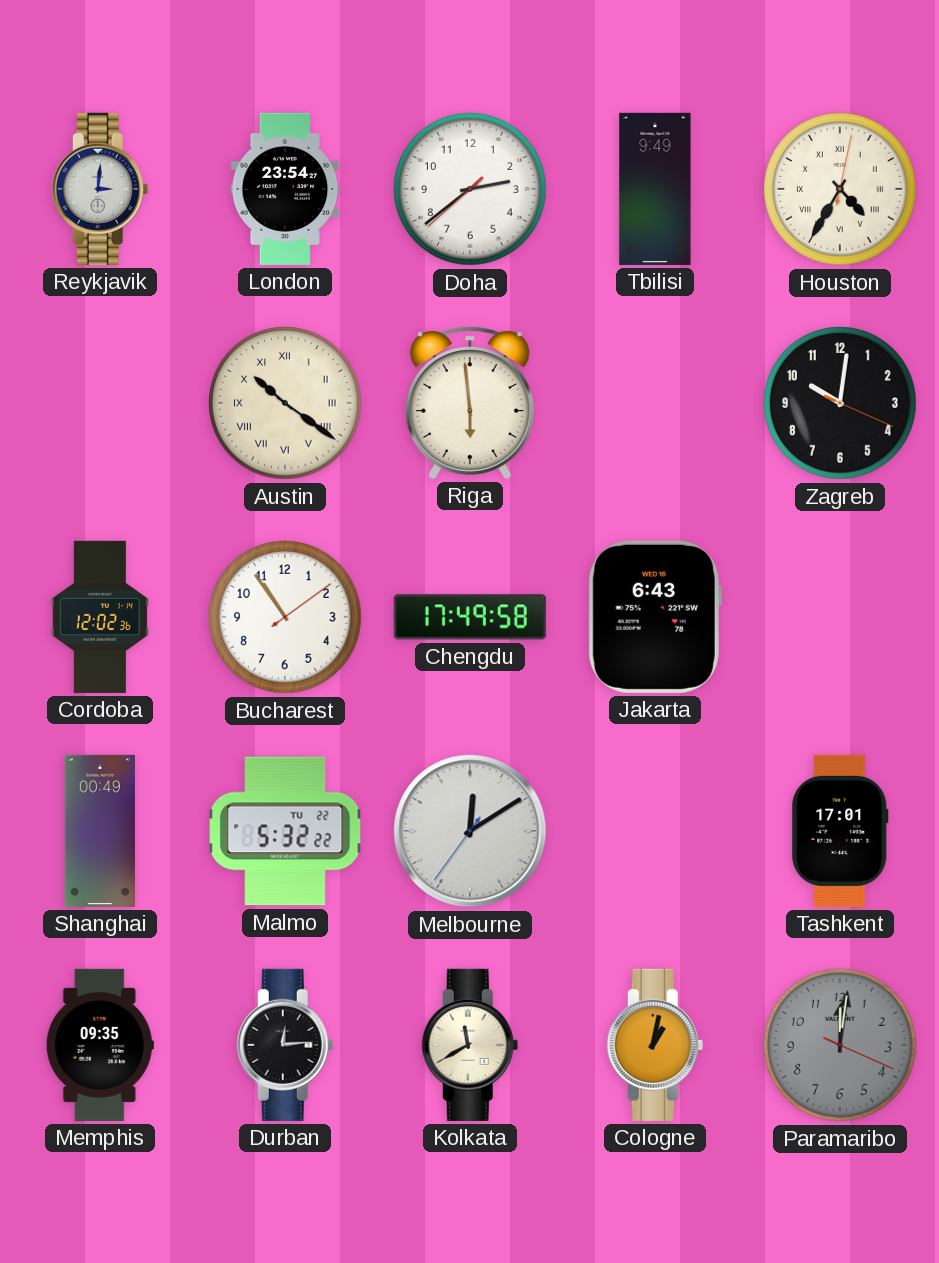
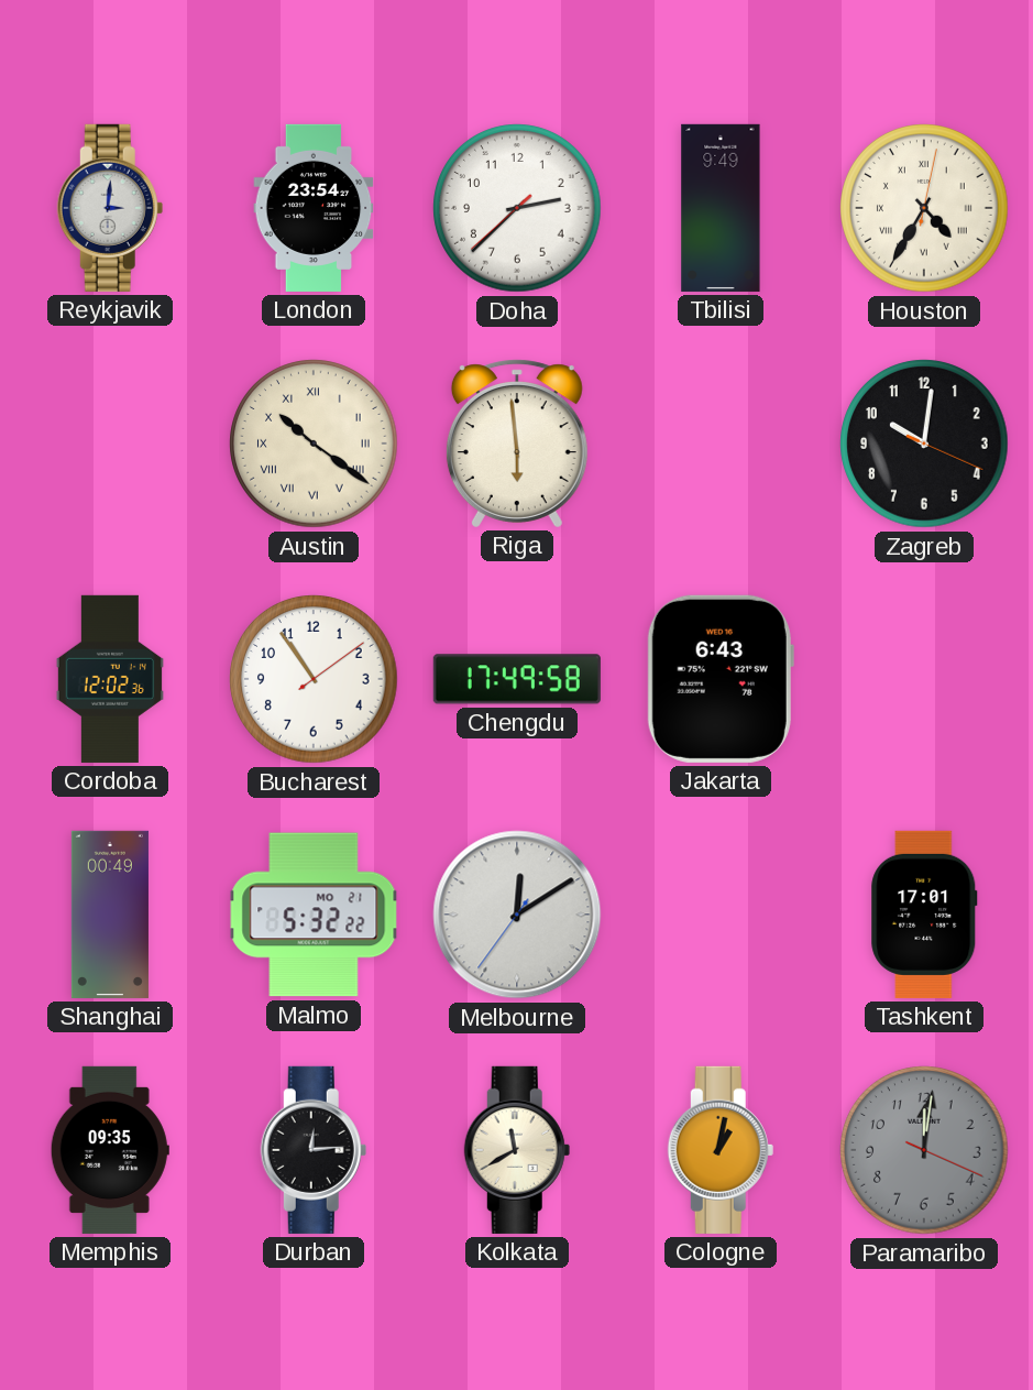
Doha: 2:38 -> 2:37
Malmo date: TU 22 -> MO 21
